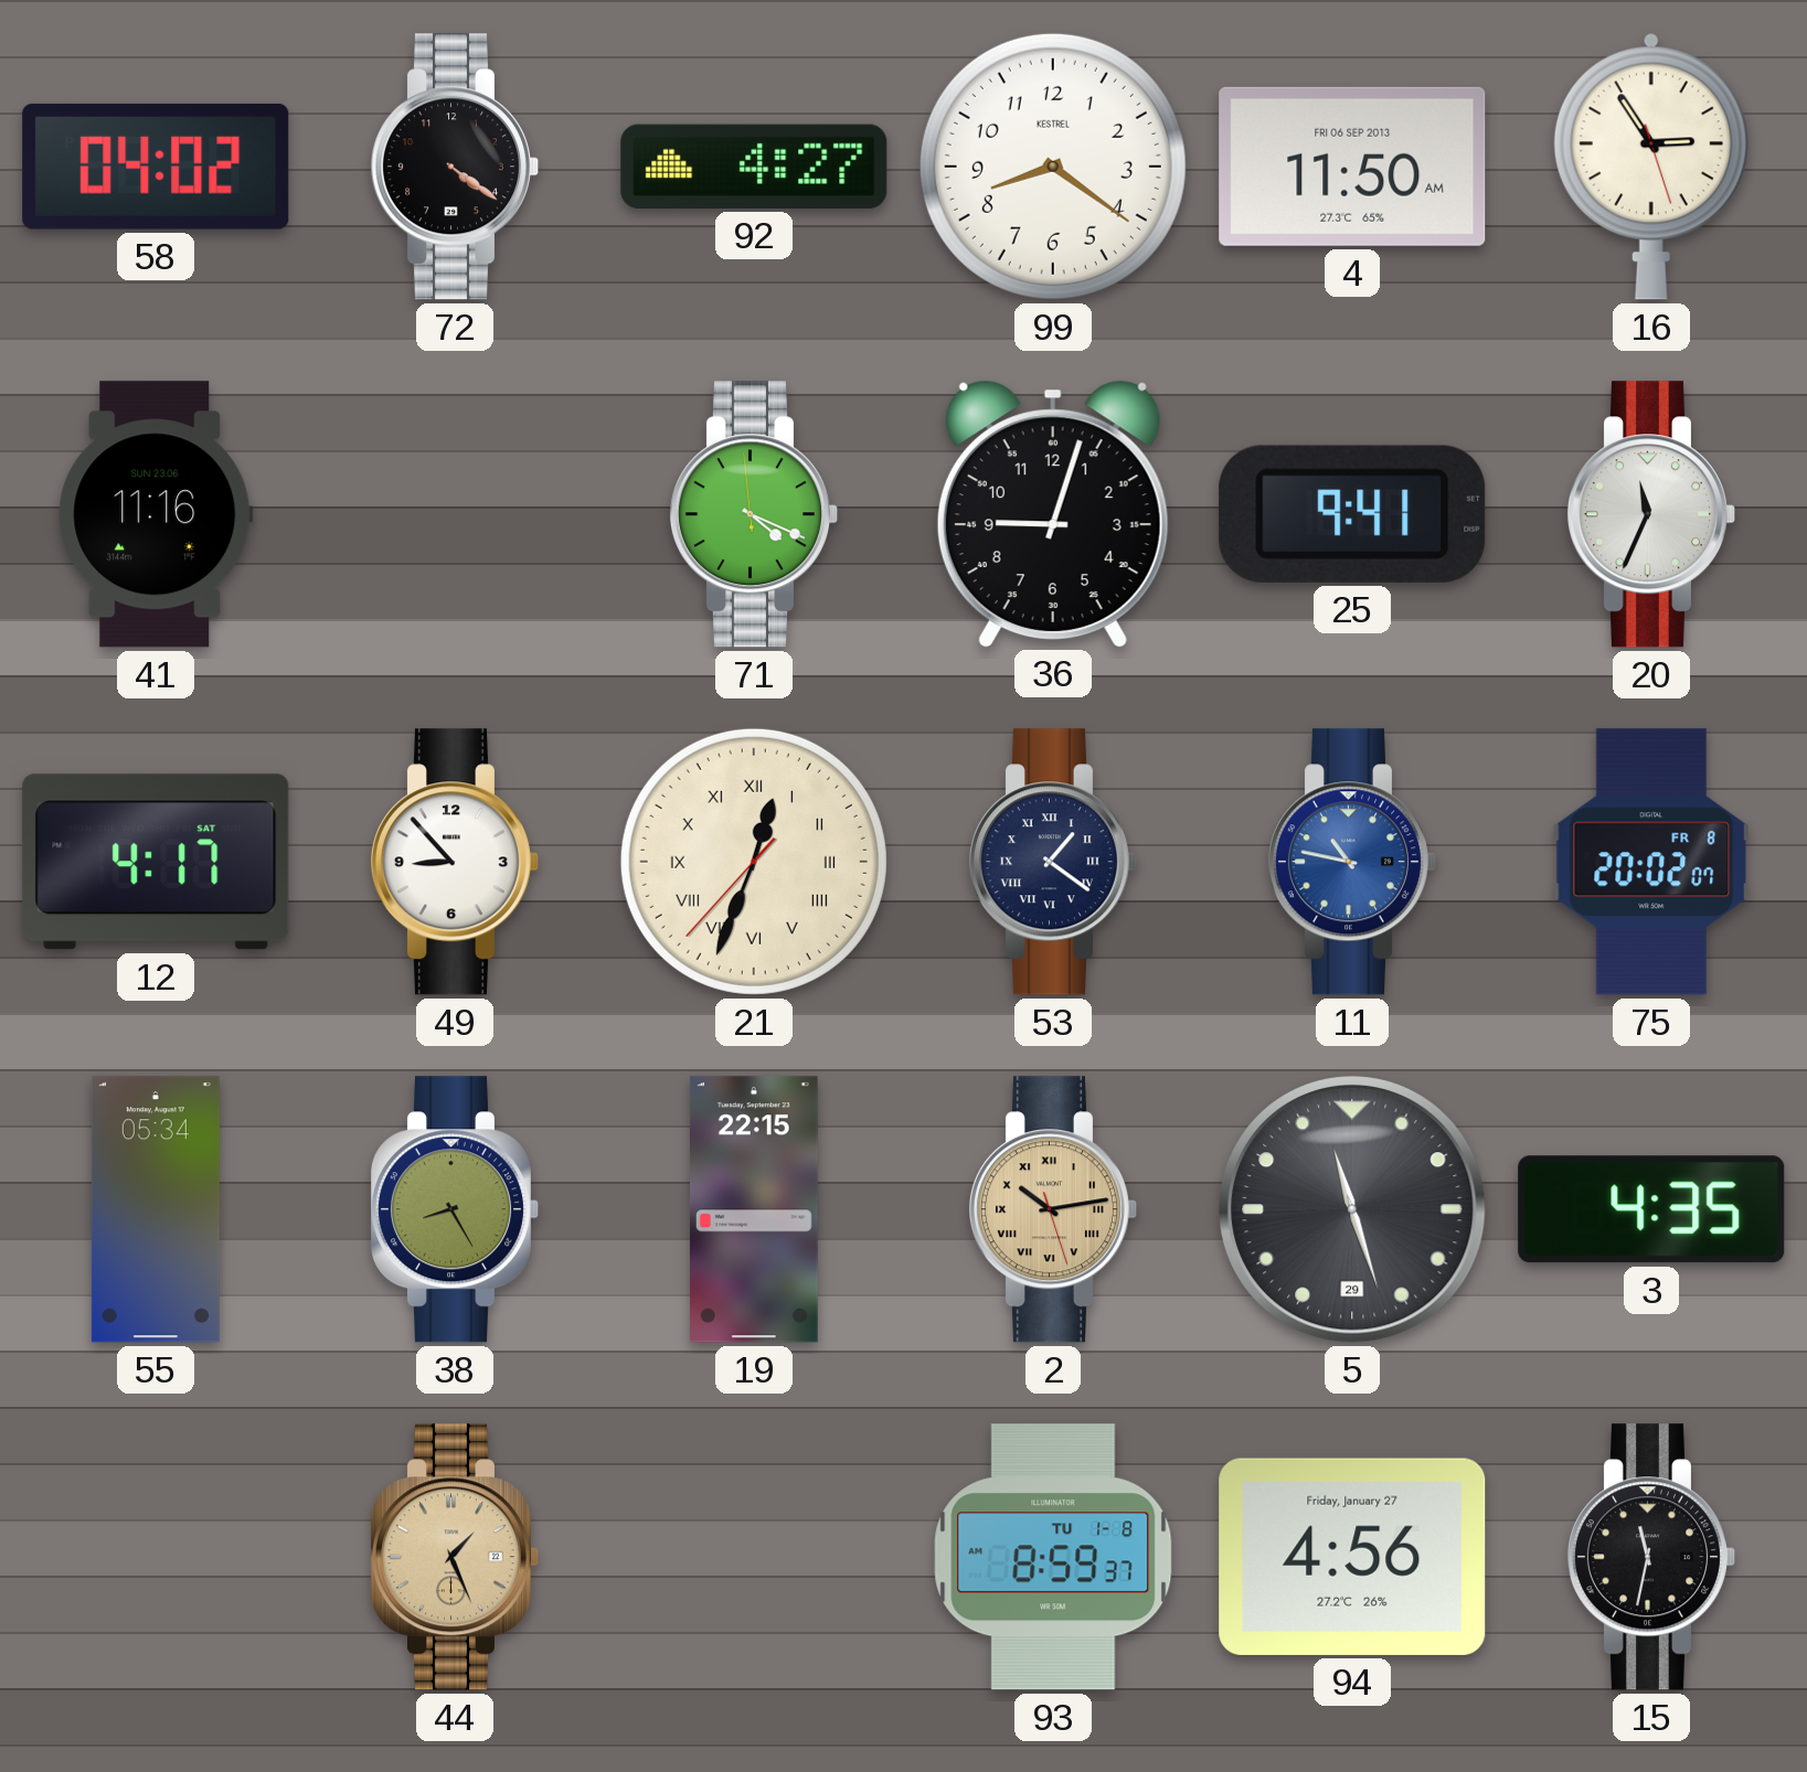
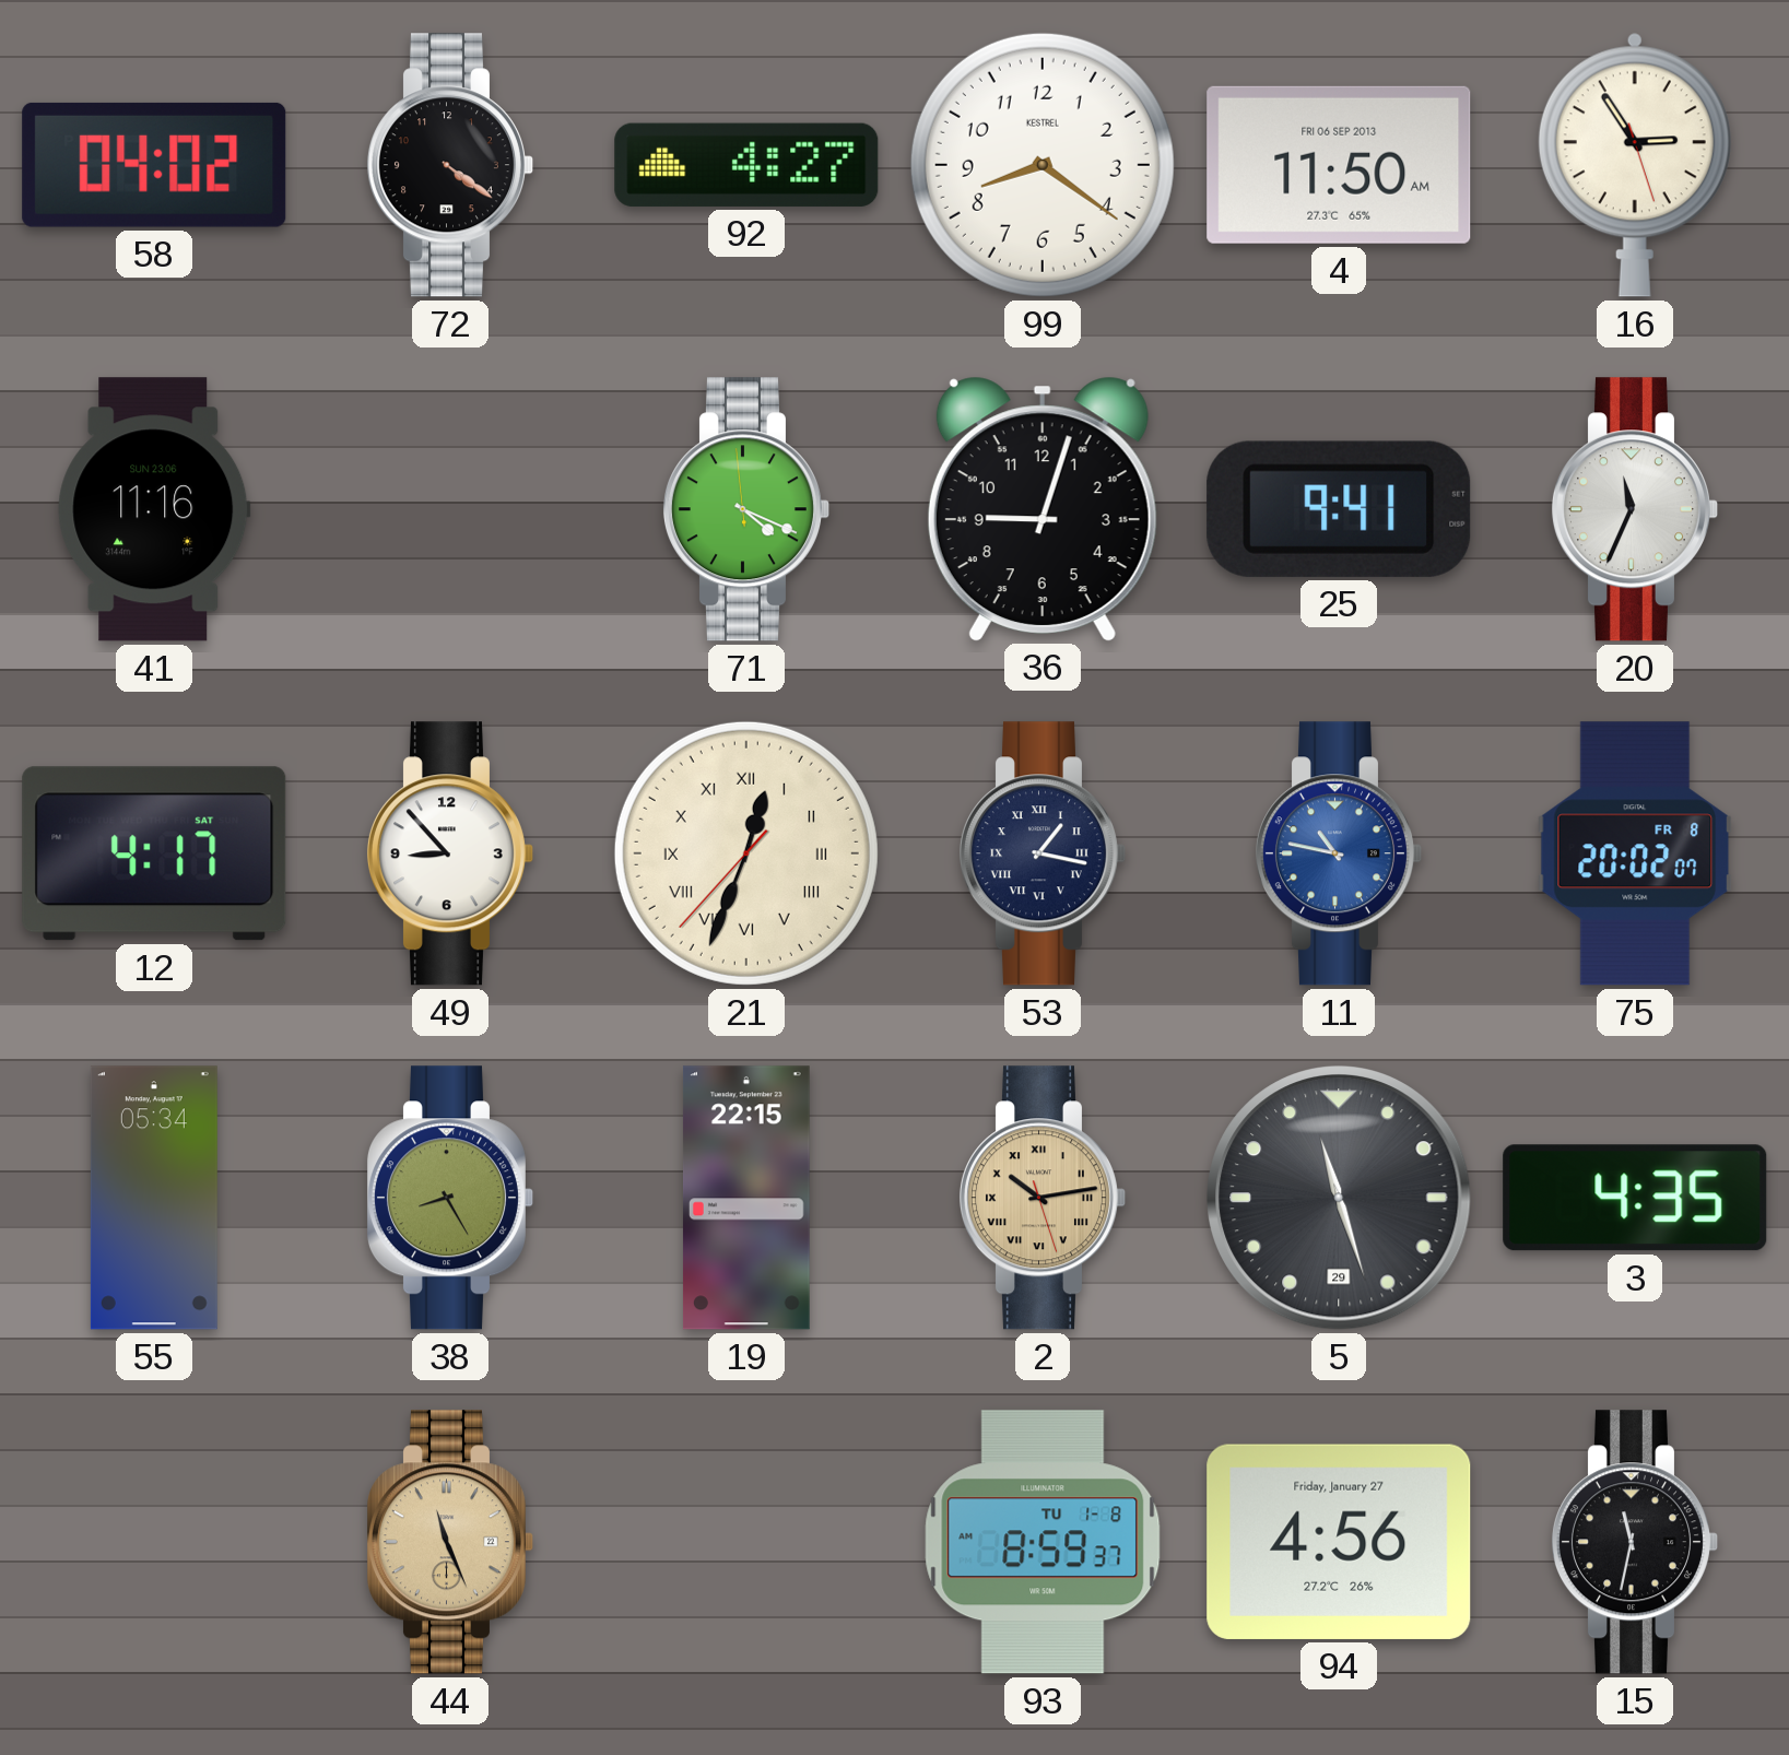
53: 1:21 -> 1:17
44: 1:26 -> 11:26
